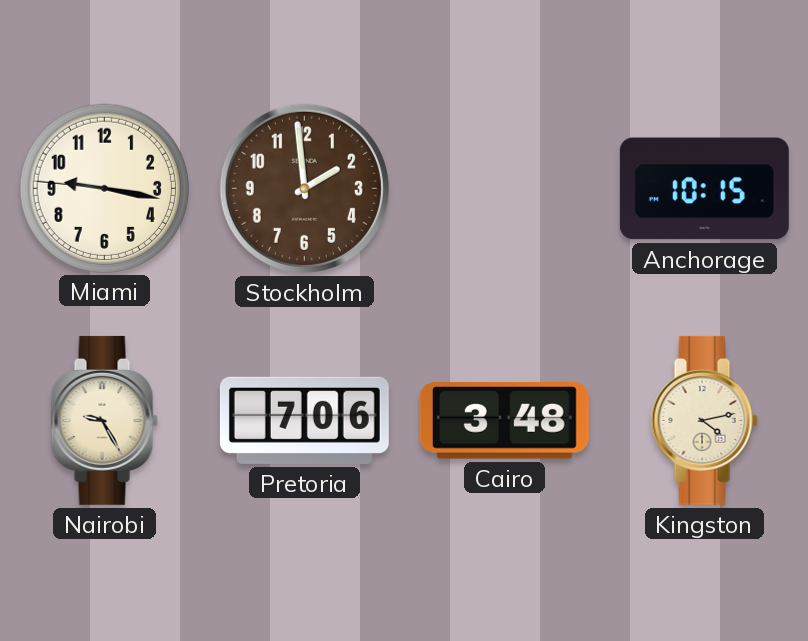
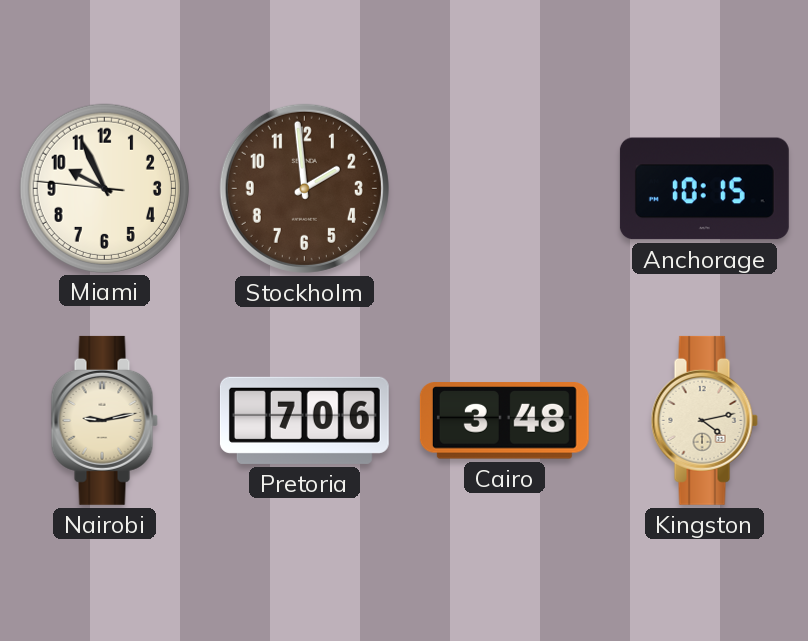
Miami: 9:16 -> 9:55
Nairobi: 9:25 -> 9:13
